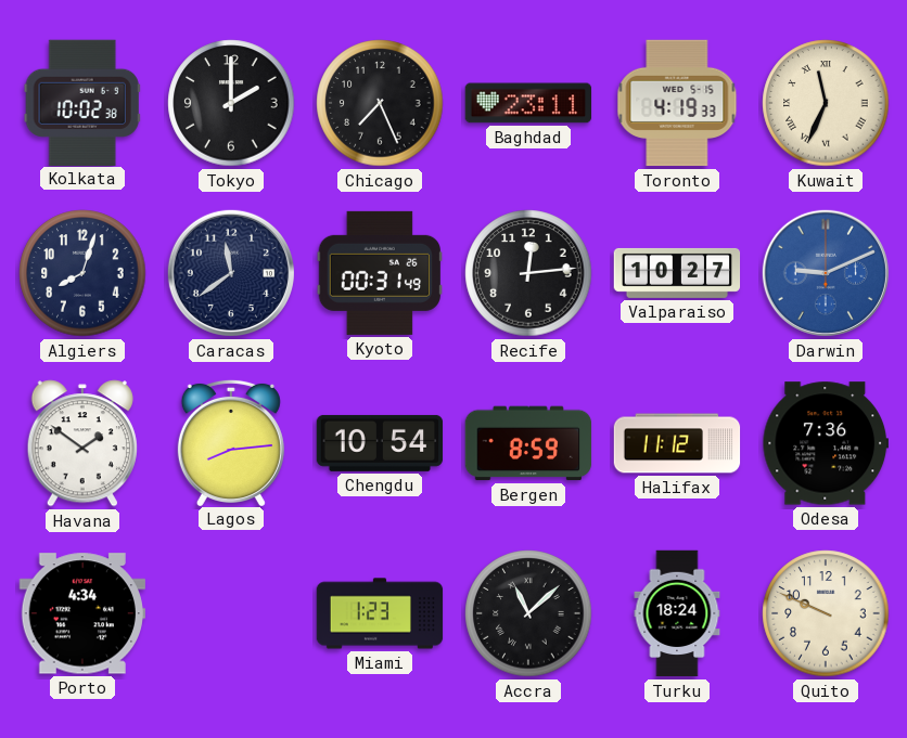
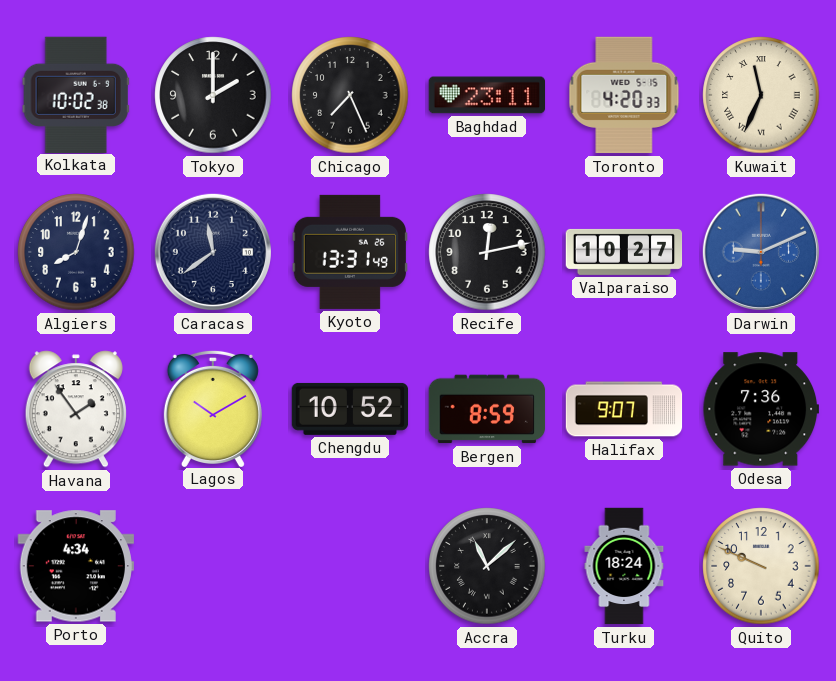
Toronto: 4:19 -> 4:20
Kyoto: 00:31 -> 13:31
Recife: 12:14 -> 12:13
Havana: 1:51 -> 1:54
Lagos: 8:14 -> 10:10
Chengdu: 10:54 -> 10:52
Halifax: 11:12 -> 9:07
Miami: 1:23 -> none
